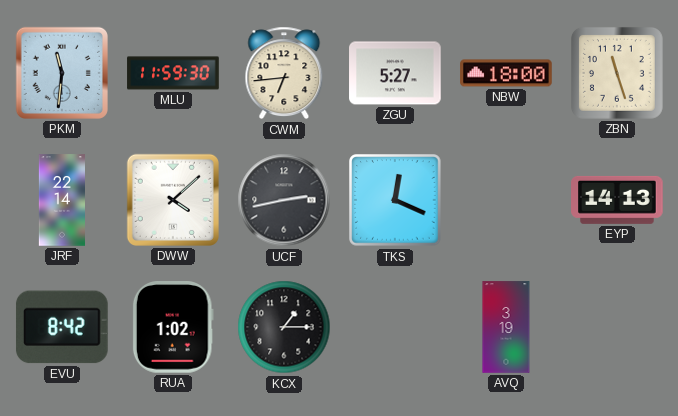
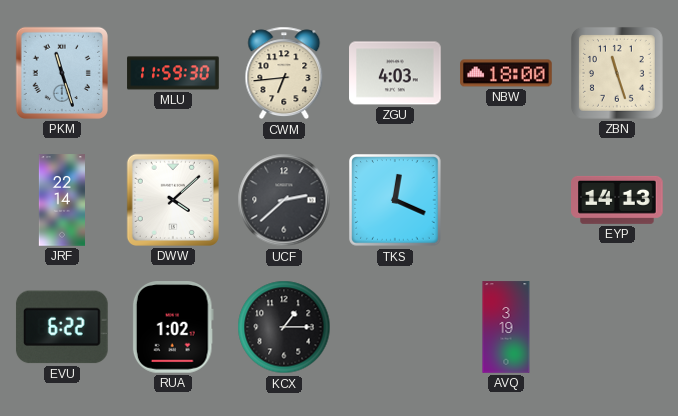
PKM: 11:31 -> 11:27
ZGU: 5:27 -> 4:03
UCF: 2:43 -> 2:38
EVU: 8:42 -> 6:22
